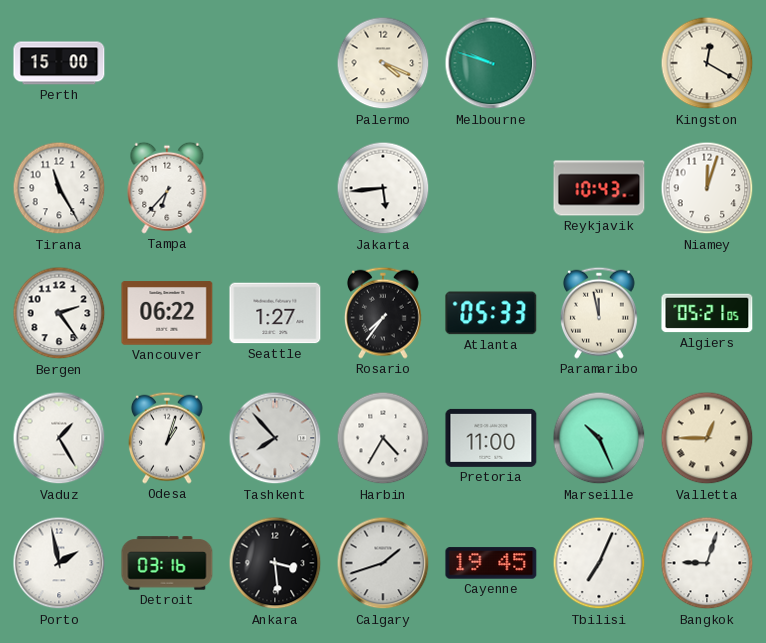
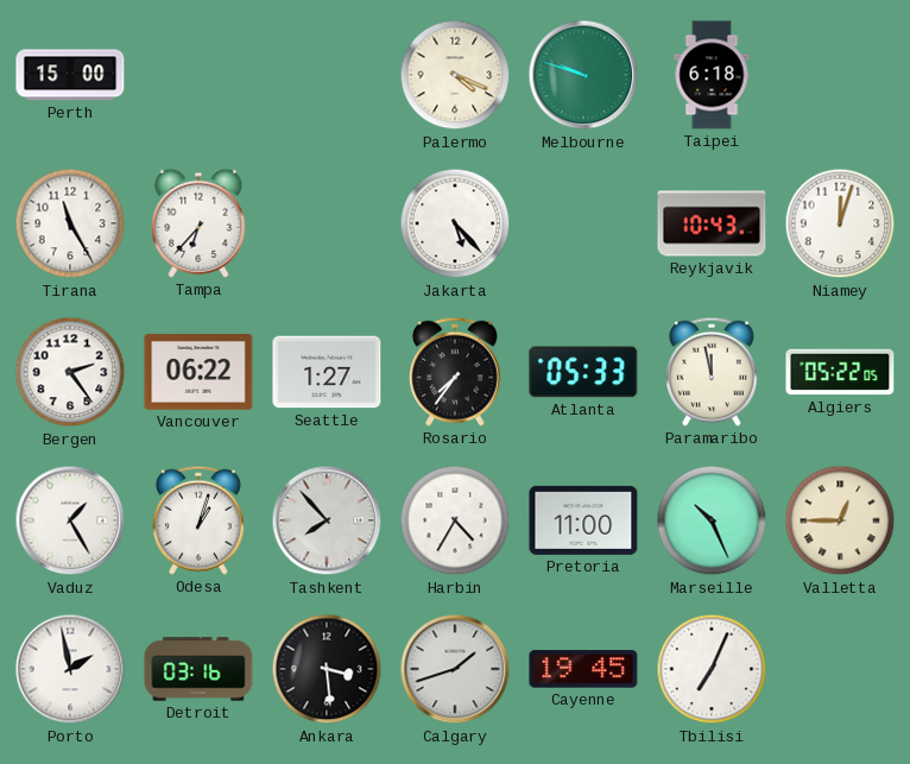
Taipei: none -> 6:18
Kingston: 12:20 -> none
Jakarta: 5:44 -> 5:23
Algiers: 05:21 -> 05:22
Bangkok: 9:03 -> none
